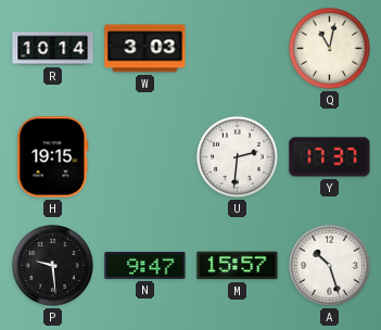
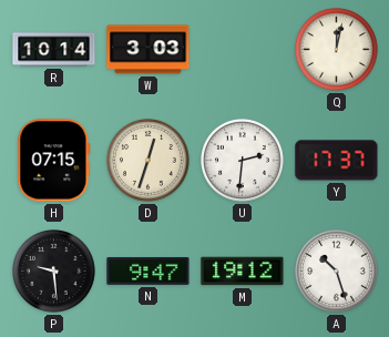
Q: 11:02 -> 12:02
H: 19:15 -> 07:15
D: none -> 12:33
M: 15:57 -> 19:12
